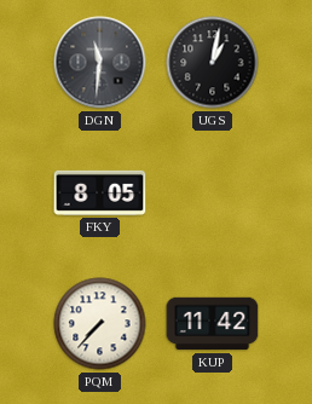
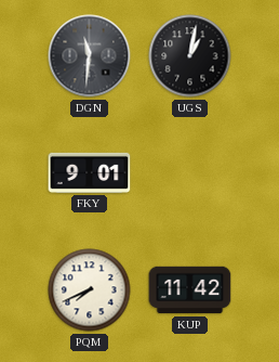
FKY: 8:05 -> 9:01
PQM: 7:37 -> 7:41
